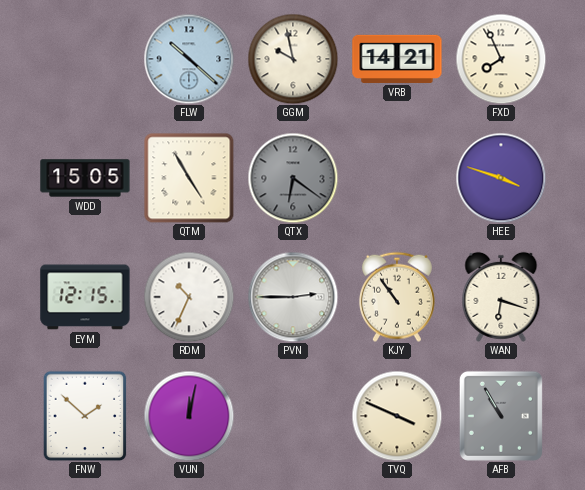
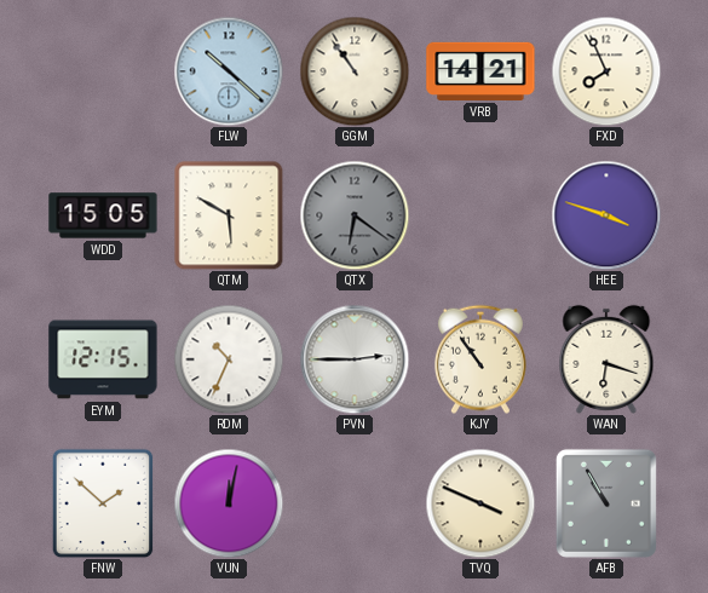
GGM: 9:58 -> 10:54
QTM: 4:55 -> 5:50
